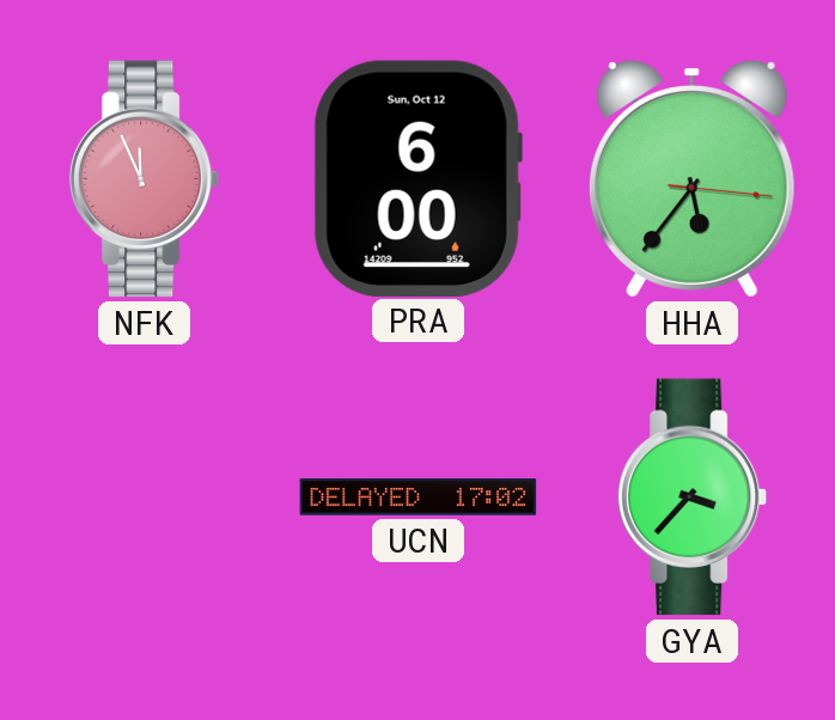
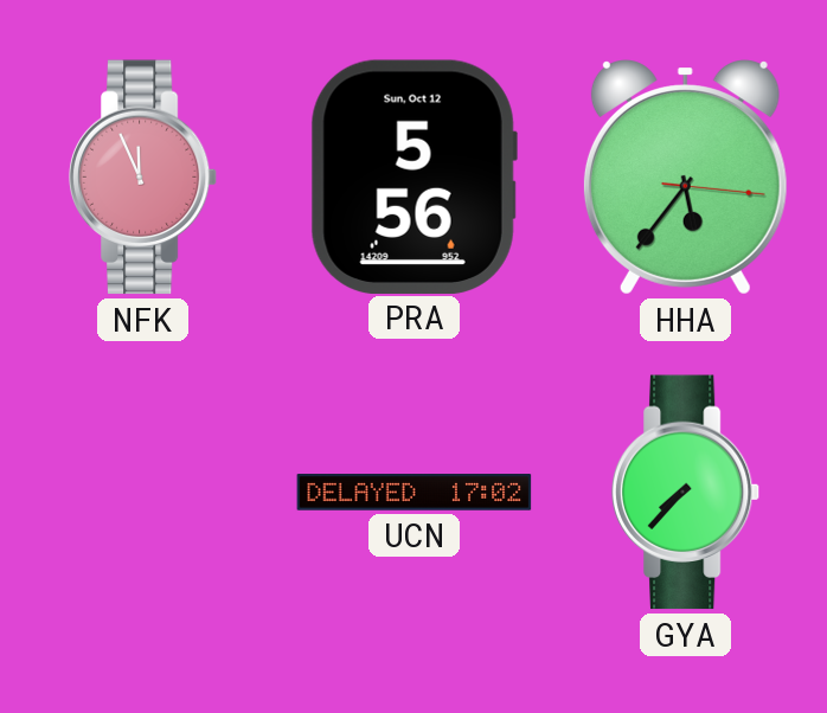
PRA: 6:00 -> 5:56
GYA: 3:37 -> 7:37
